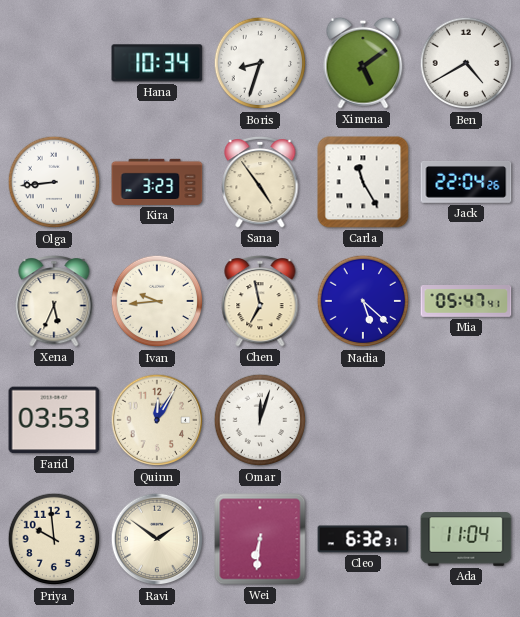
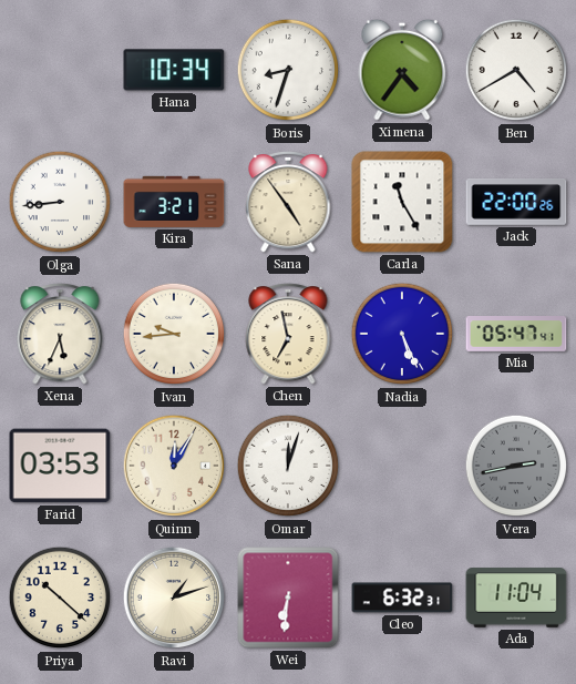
Ximena: 5:09 -> 4:36
Kira: 3:23 -> 3:21
Jack: 22:04 -> 22:00
Nadia: 5:22 -> 5:26
Vera: none -> 2:43
Priya: 9:59 -> 10:22
Ravi: 1:51 -> 1:12
